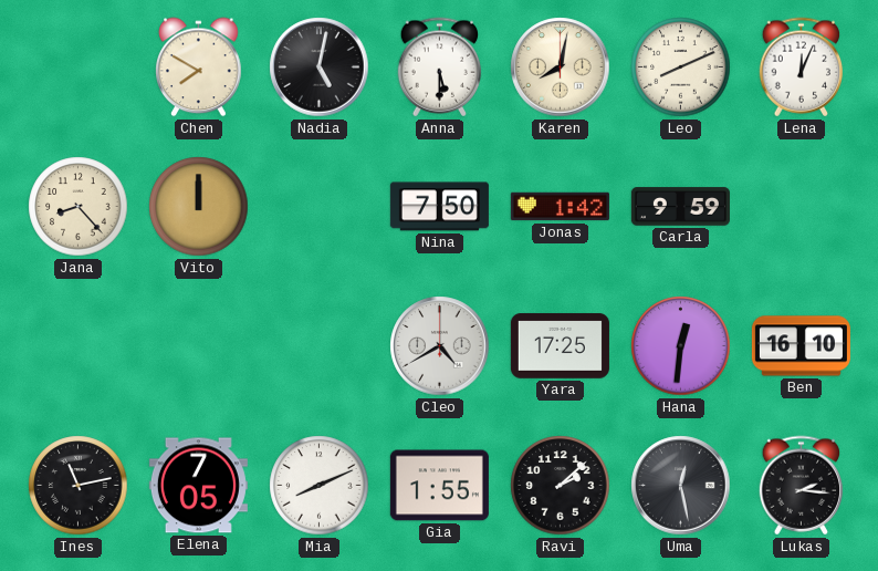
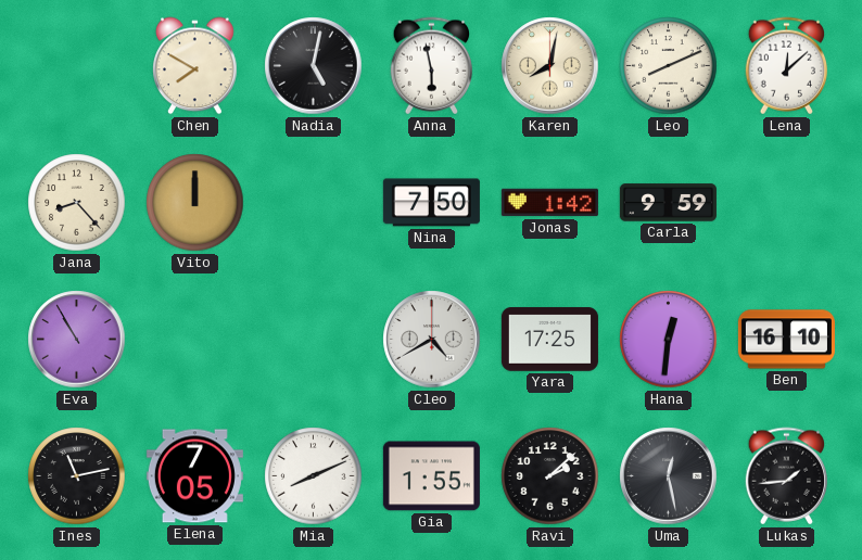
Anna: 5:30 -> 5:58
Lena: 12:04 -> 12:08
Eva: none -> 10:55
Lukas: 2:16 -> 1:44
